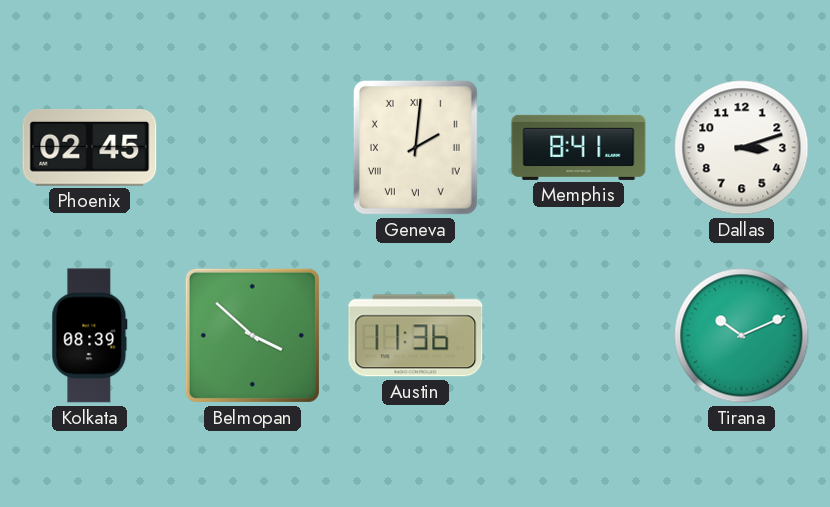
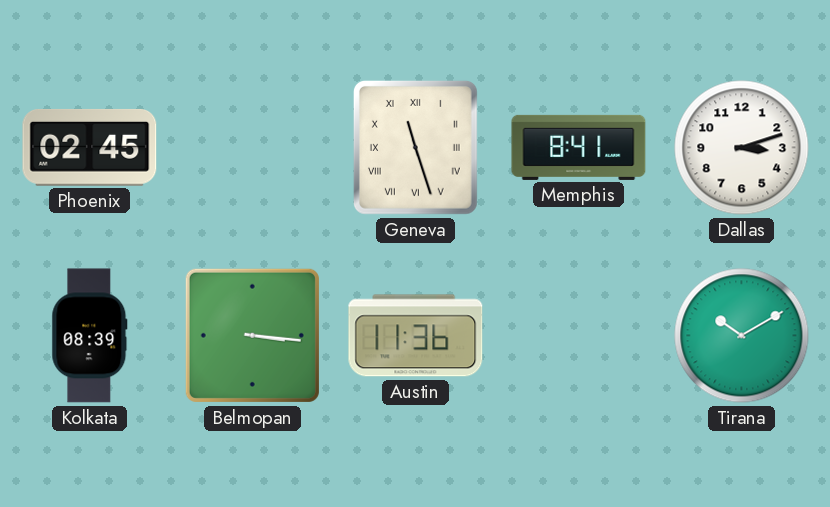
Geneva: 2:01 -> 11:27
Belmopan: 3:52 -> 3:16
Tirana: 10:11 -> 10:10
